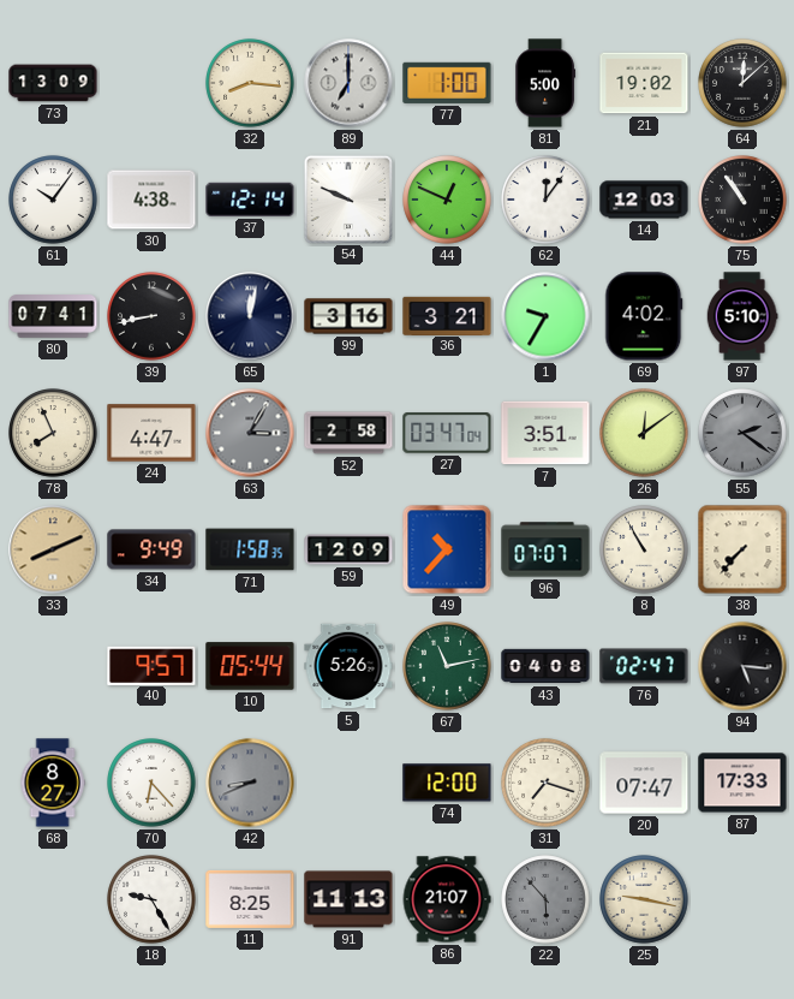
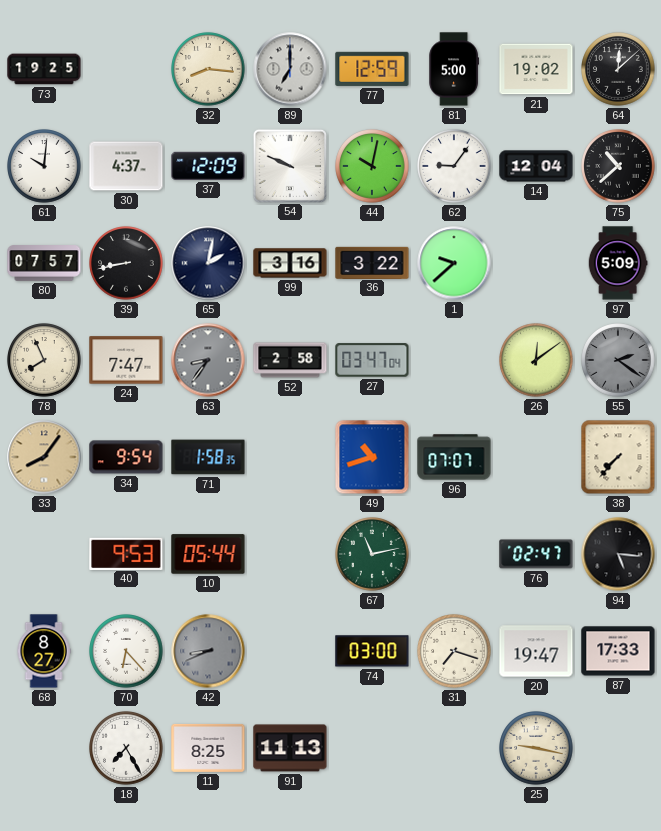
73: 13:09 -> 19:25
77: 1:00 -> 12:59
61: 10:06 -> 10:01
30: 4:38 -> 4:37
37: 12:14 -> 12:09
44: 12:49 -> 10:02
62: 12:06 -> 9:06
14: 12:03 -> 12:04
75: 10:54 -> 10:38
80: 07:41 -> 07:57
65: 12:02 -> 2:02
36: 3:21 -> 3:22
1: 9:35 -> 9:38
69: 4:02 -> none
97: 5:10 -> 5:09
24: 4:47 -> 7:47
63: 3:05 -> 8:36
7: 3:51 -> none
33: 8:11 -> 8:06
34: 9:49 -> 9:54
59: 12:09 -> none
49: 10:37 -> 10:42
8: 10:55 -> none
40: 9:57 -> 9:53
5: 5:26 -> none
43: 04:08 -> none
74: 12:00 -> 03:00
20: 07:47 -> 19:47
18: 9:25 -> 7:25
86: 21:07 -> none
22: 5:53 -> none
